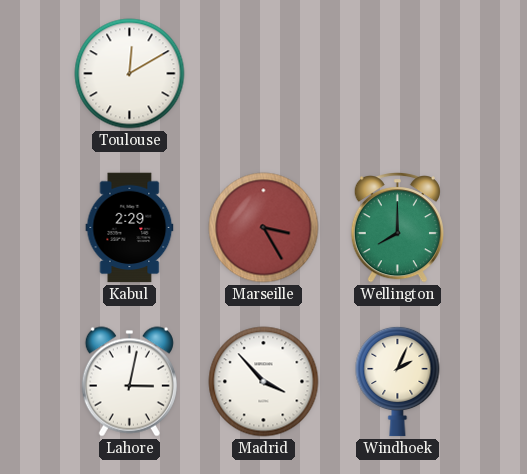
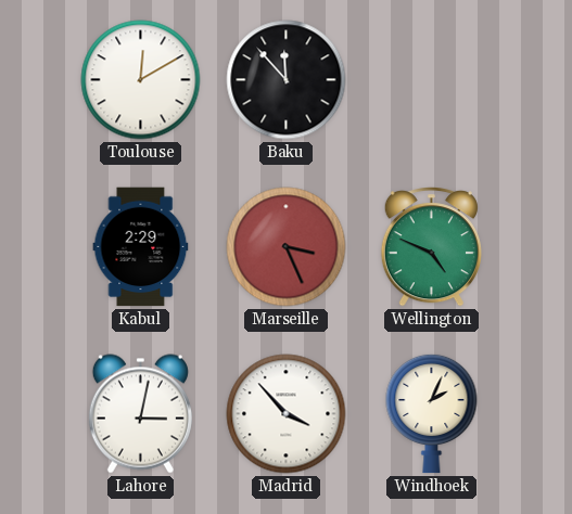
Baku: none -> 11:53
Marseille: 3:25 -> 3:26
Wellington: 8:00 -> 4:49
